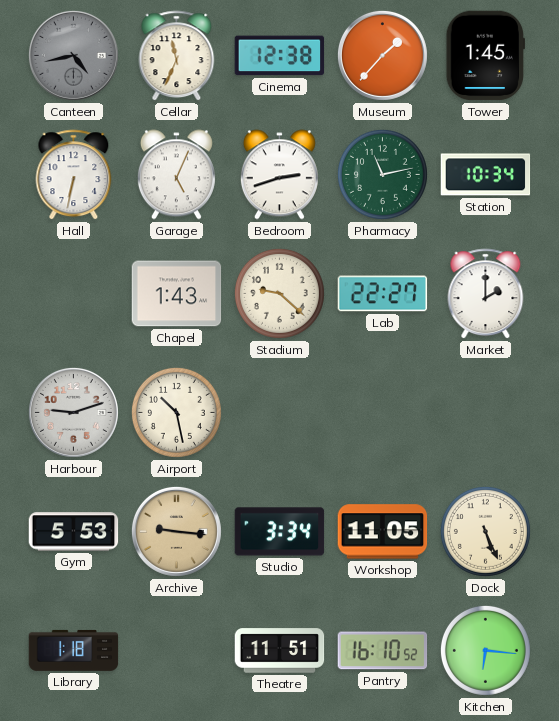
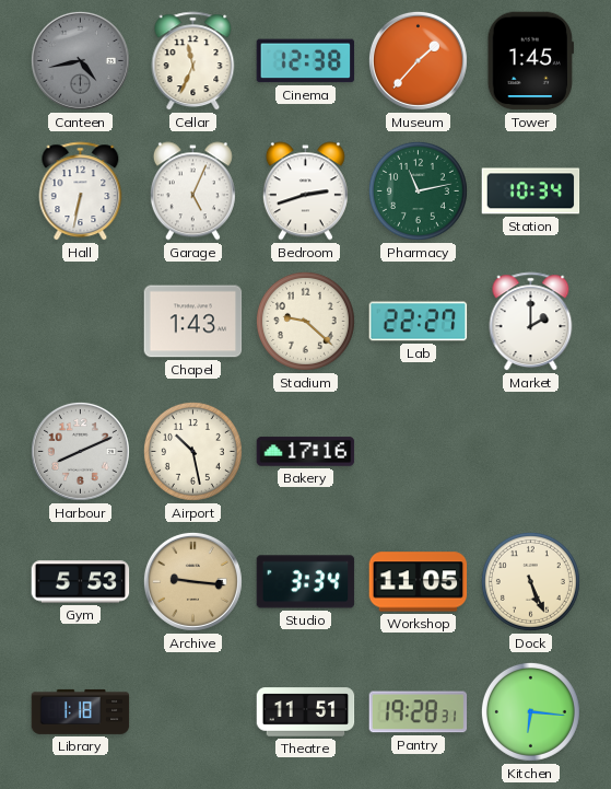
Harbour: 9:12 -> 8:11
Bakery: none -> 17:16
Pantry: 16:10 -> 19:28
